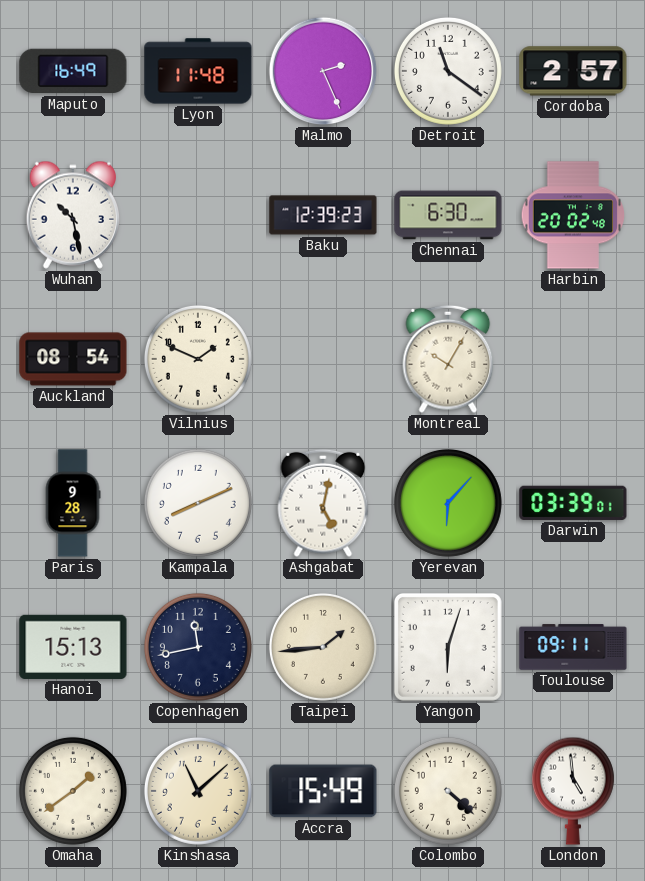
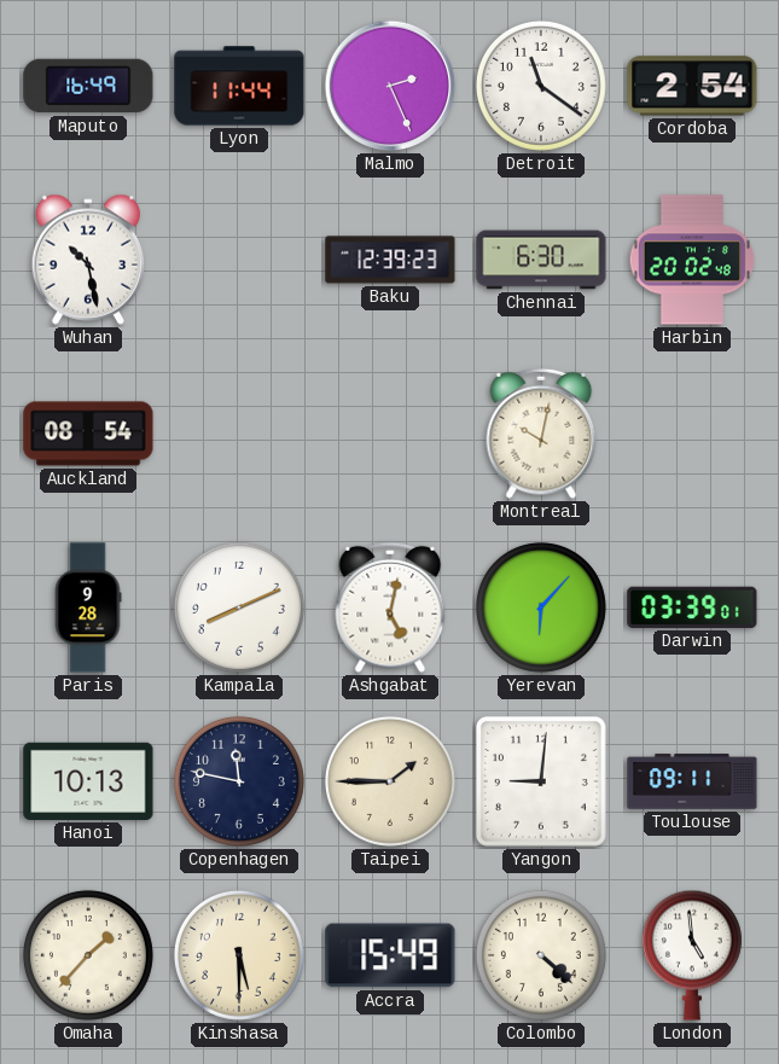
Lyon: 11:48 -> 11:44
Cordoba: 2:57 -> 2:54
Vilnius: 1:49 -> none
Montreal: 10:05 -> 10:02
Hanoi: 15:13 -> 10:13
Copenhagen: 11:43 -> 11:47
Taipei: 1:44 -> 1:45
Yangon: 6:03 -> 9:01
Omaha: 1:39 -> 1:37
Kinshasa: 11:08 -> 5:30
